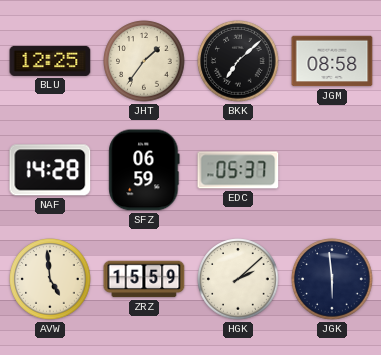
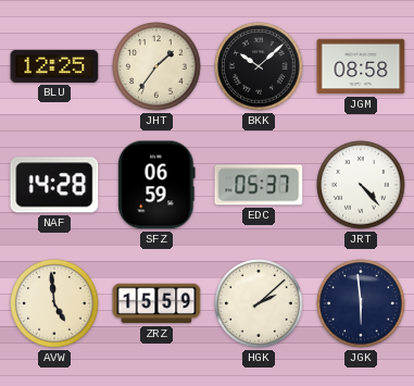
BKK: 7:08 -> 10:08
JRT: none -> 4:23
